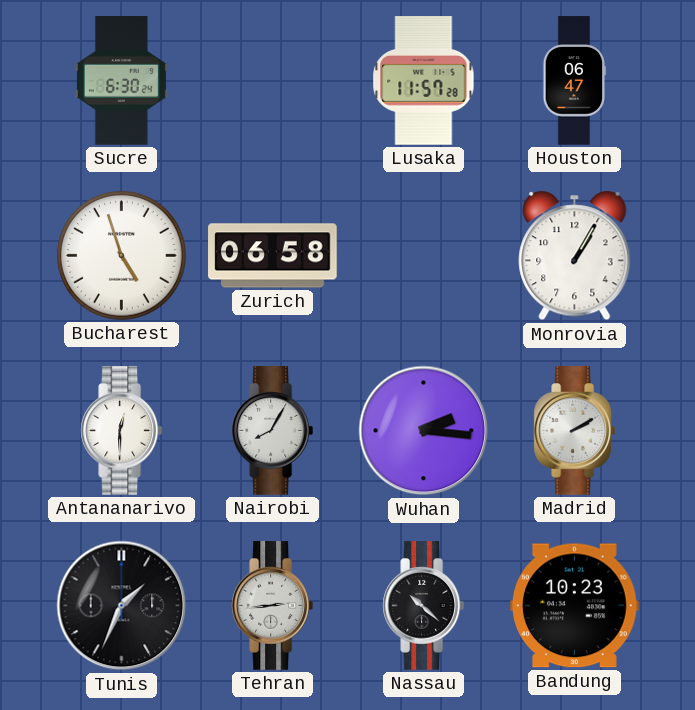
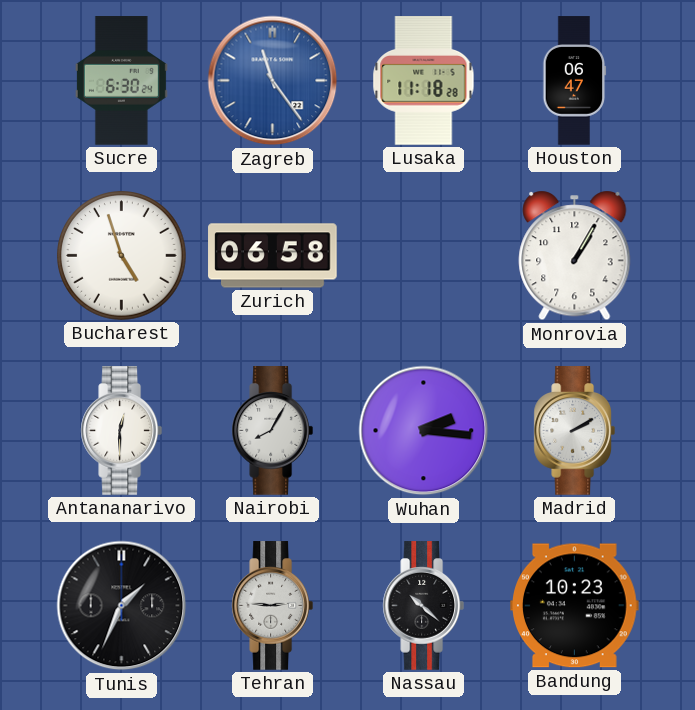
Zagreb: none -> 11:24
Lusaka: 11:57 -> 11:18
Tehran: 2:44 -> 2:46
